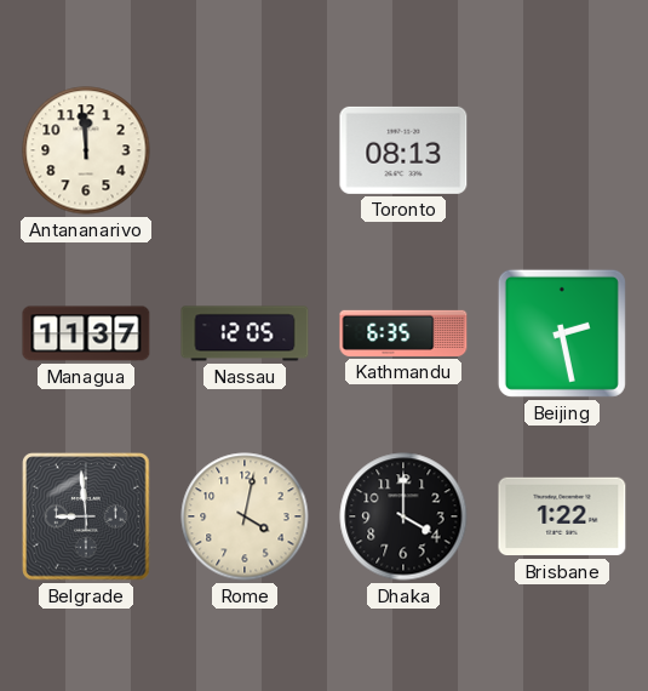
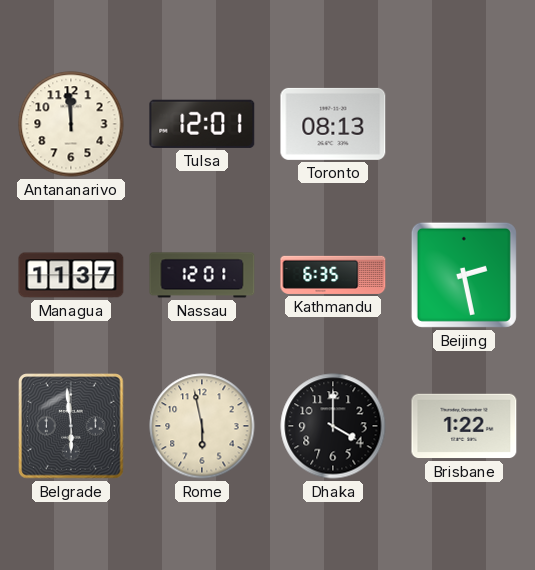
Tulsa: none -> 12:01
Nassau: 12:05 -> 12:01
Belgrade: 8:59 -> 5:59
Rome: 4:02 -> 5:58
